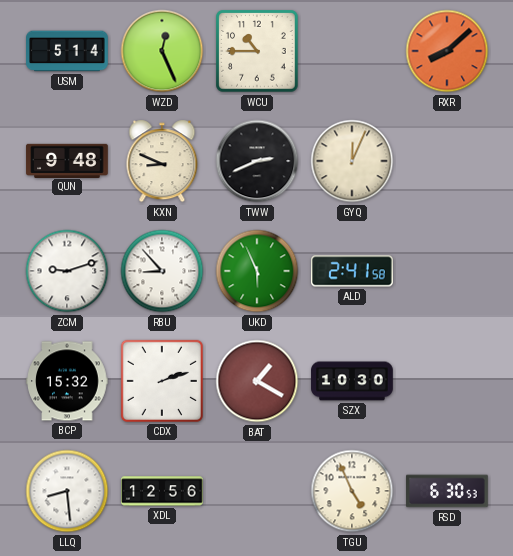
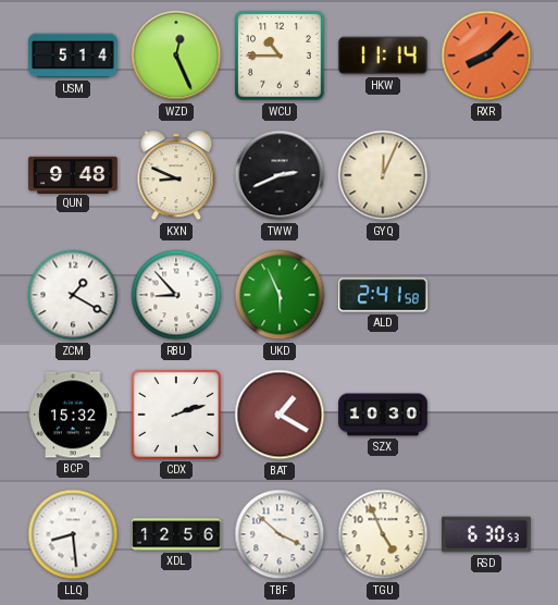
HKW: none -> 11:14
ZCM: 9:12 -> 1:20
TBF: none -> 3:52
